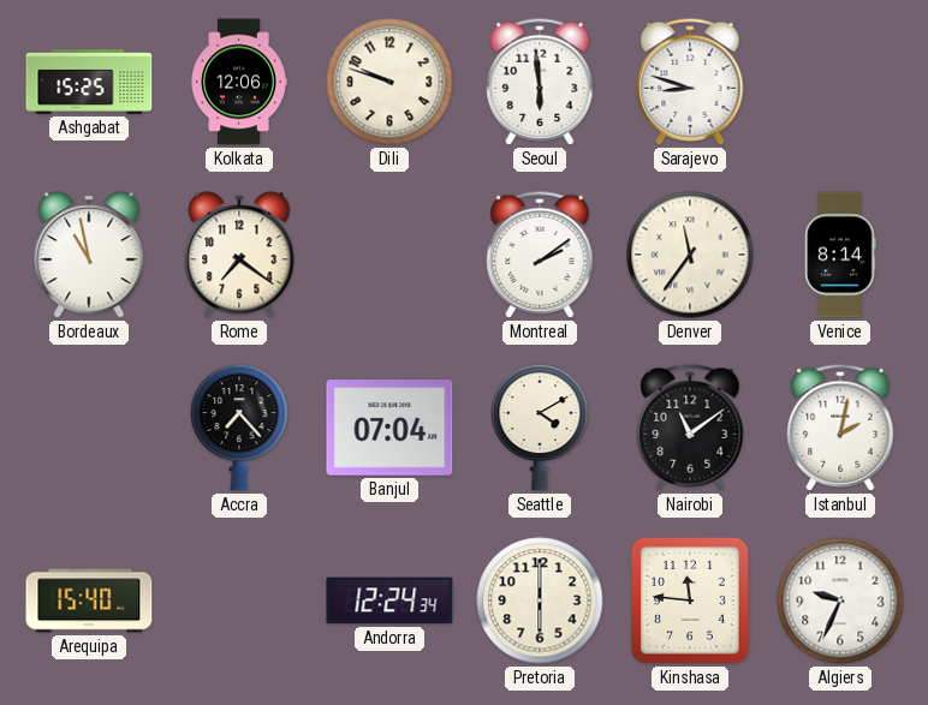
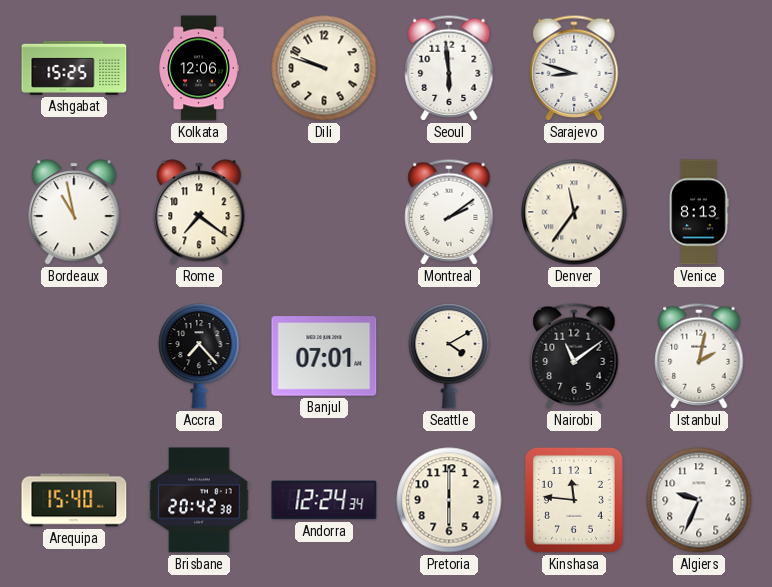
Venice: 8:14 -> 8:13
Banjul: 07:04 -> 07:01
Brisbane: none -> 20:42
